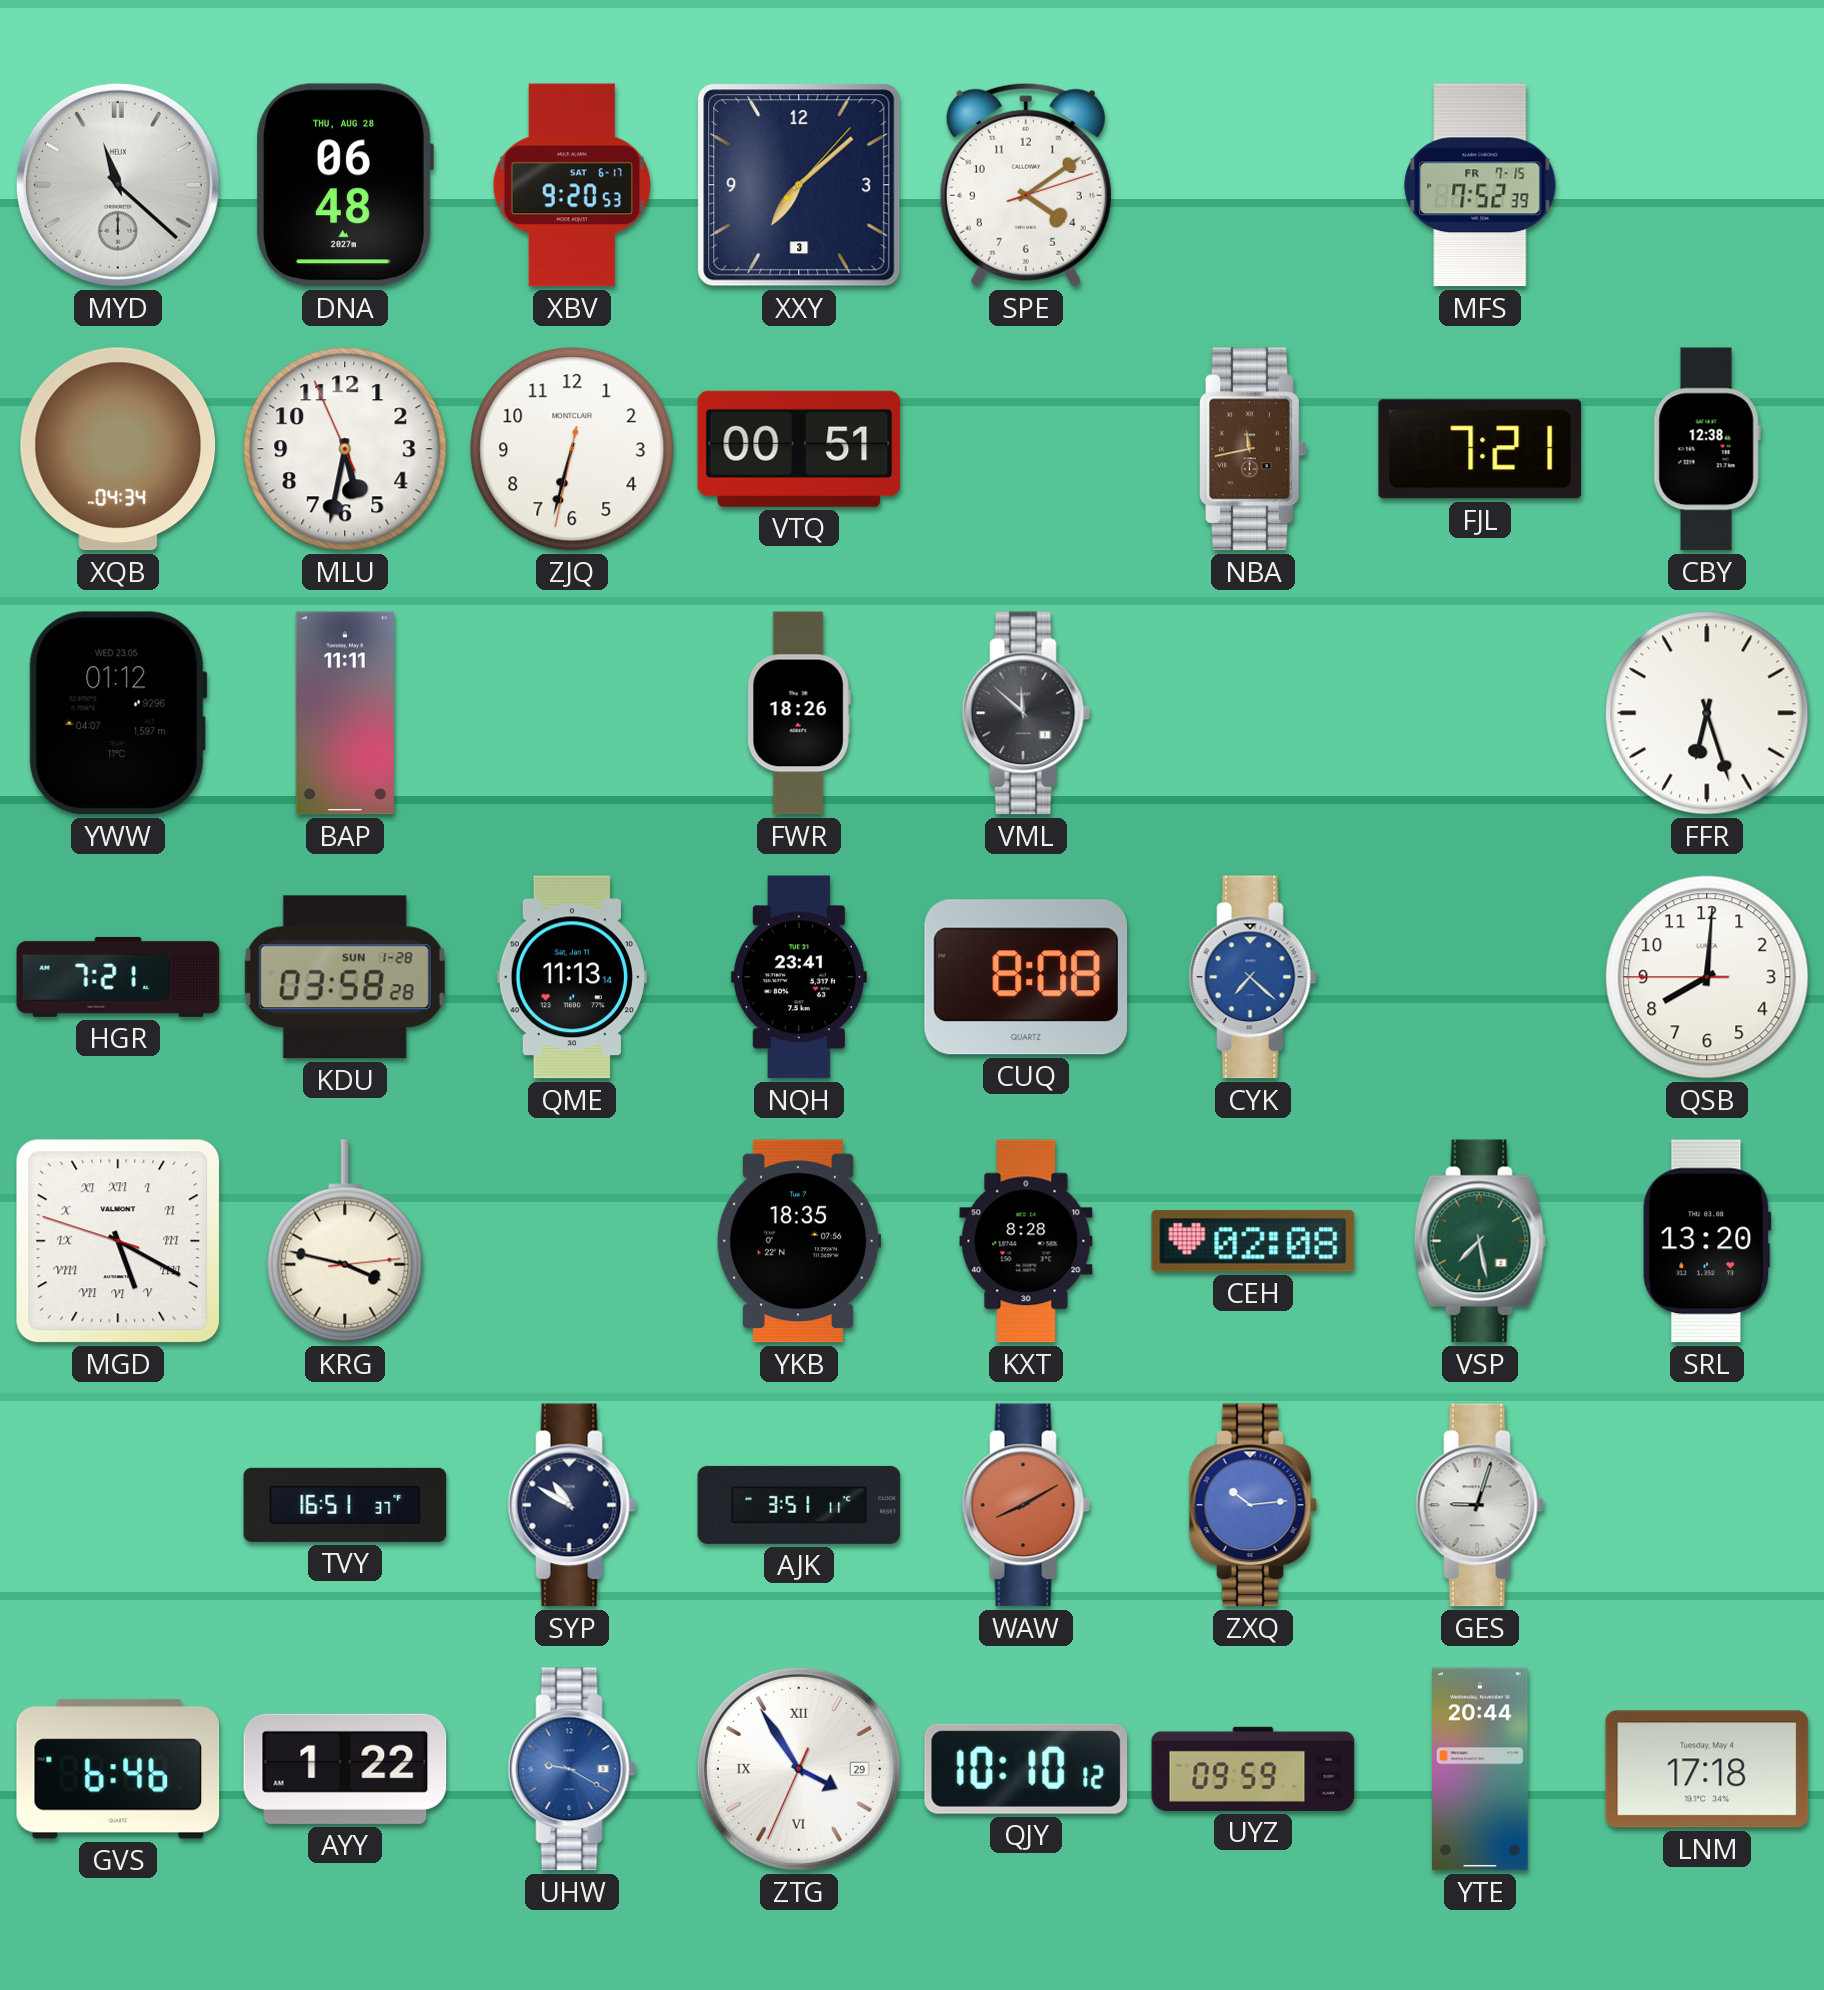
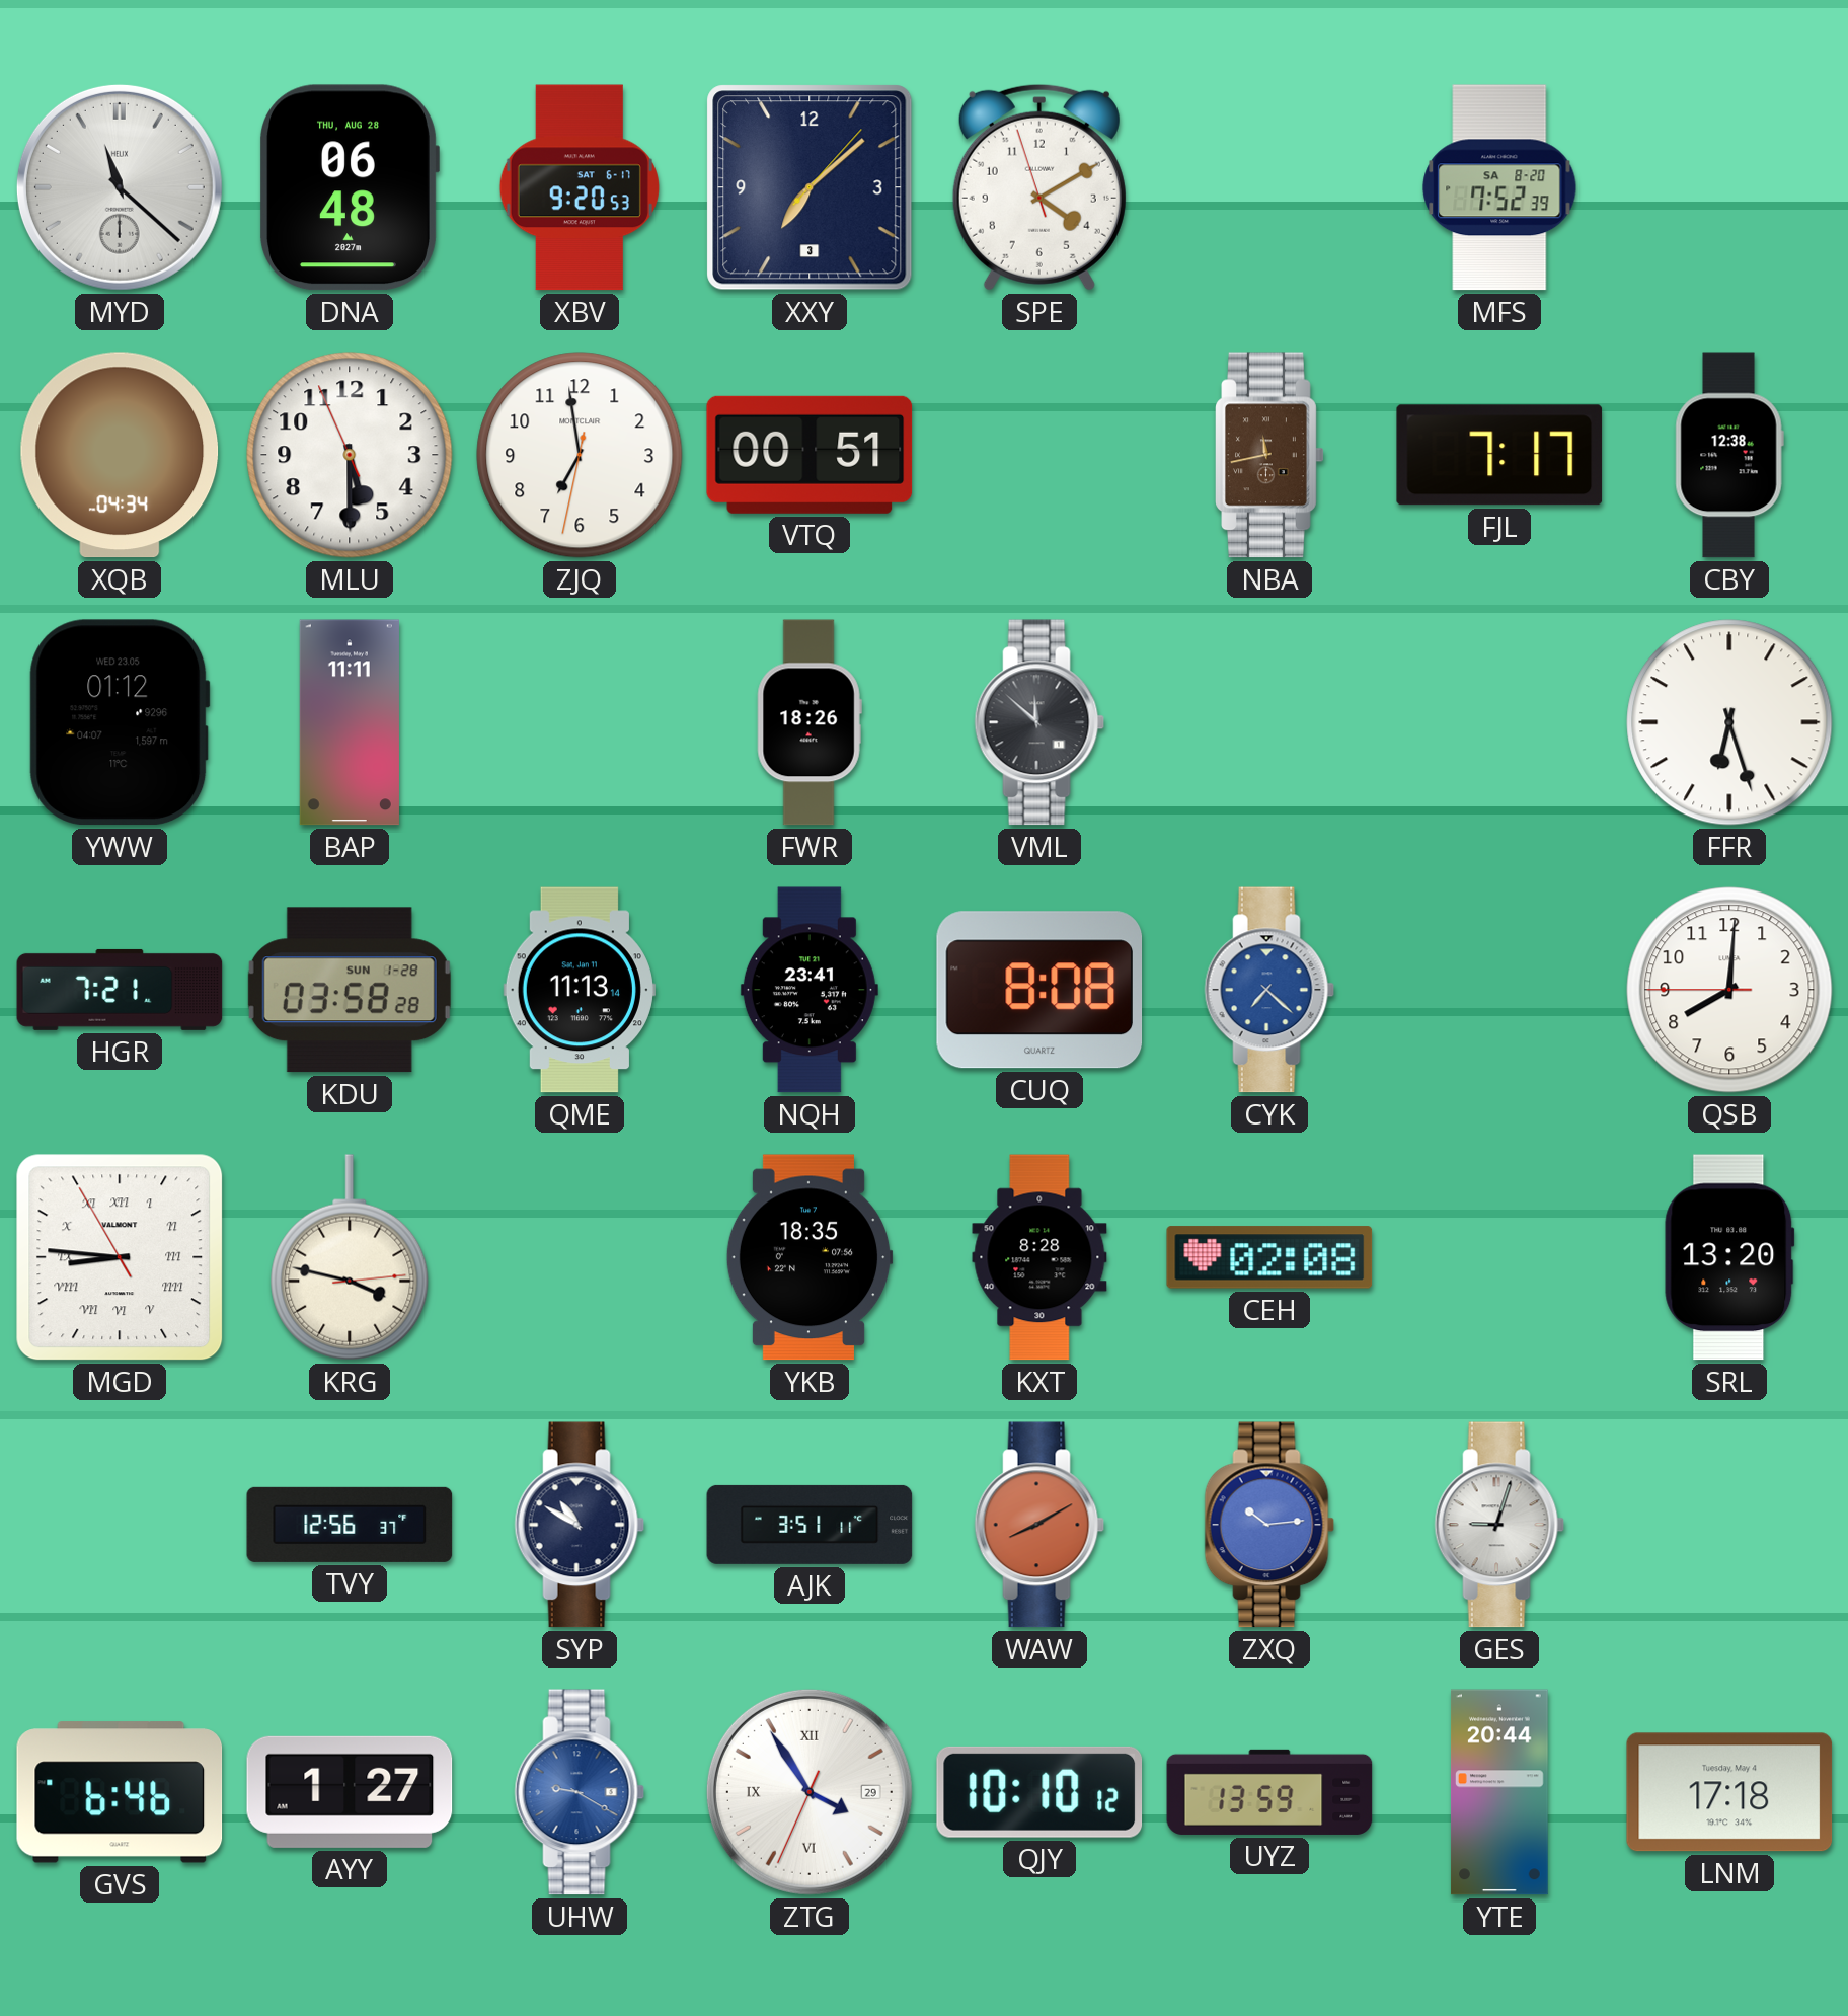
SPE: 4:09:12 -> 4:09:57
MFS date: FR 7-15 -> SA 8-20
MLU: 5:31 -> 5:29
ZJQ: 6:32 -> 6:58
FJL: 7:21 -> 7:17
MGD: 5:19 -> 8:45
VSP: 7:28 -> none
TVY: 16:51 -> 12:56
AYY: 1:22 -> 1:27
UYZ: 09:59 -> 13:59
